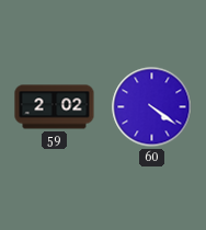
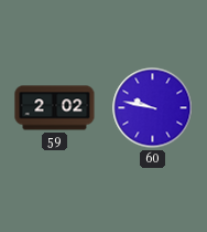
60: 4:21 -> 9:47
